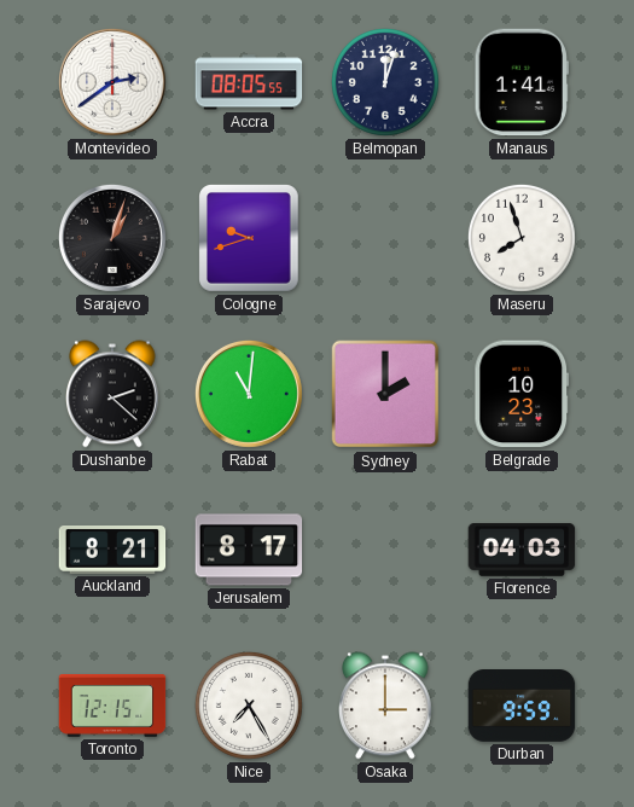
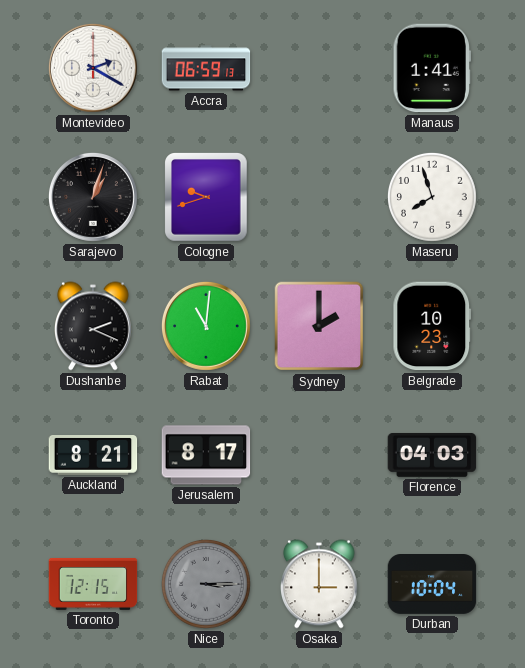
Montevideo: 2:39 -> 2:20
Accra: 08:05 -> 06:59
Belmopan: 12:03 -> none
Dushanbe: 2:22 -> 2:19
Nice: 7:25 -> 3:15
Nice dial: white -> grey
Durban: 9:59 -> 10:04
